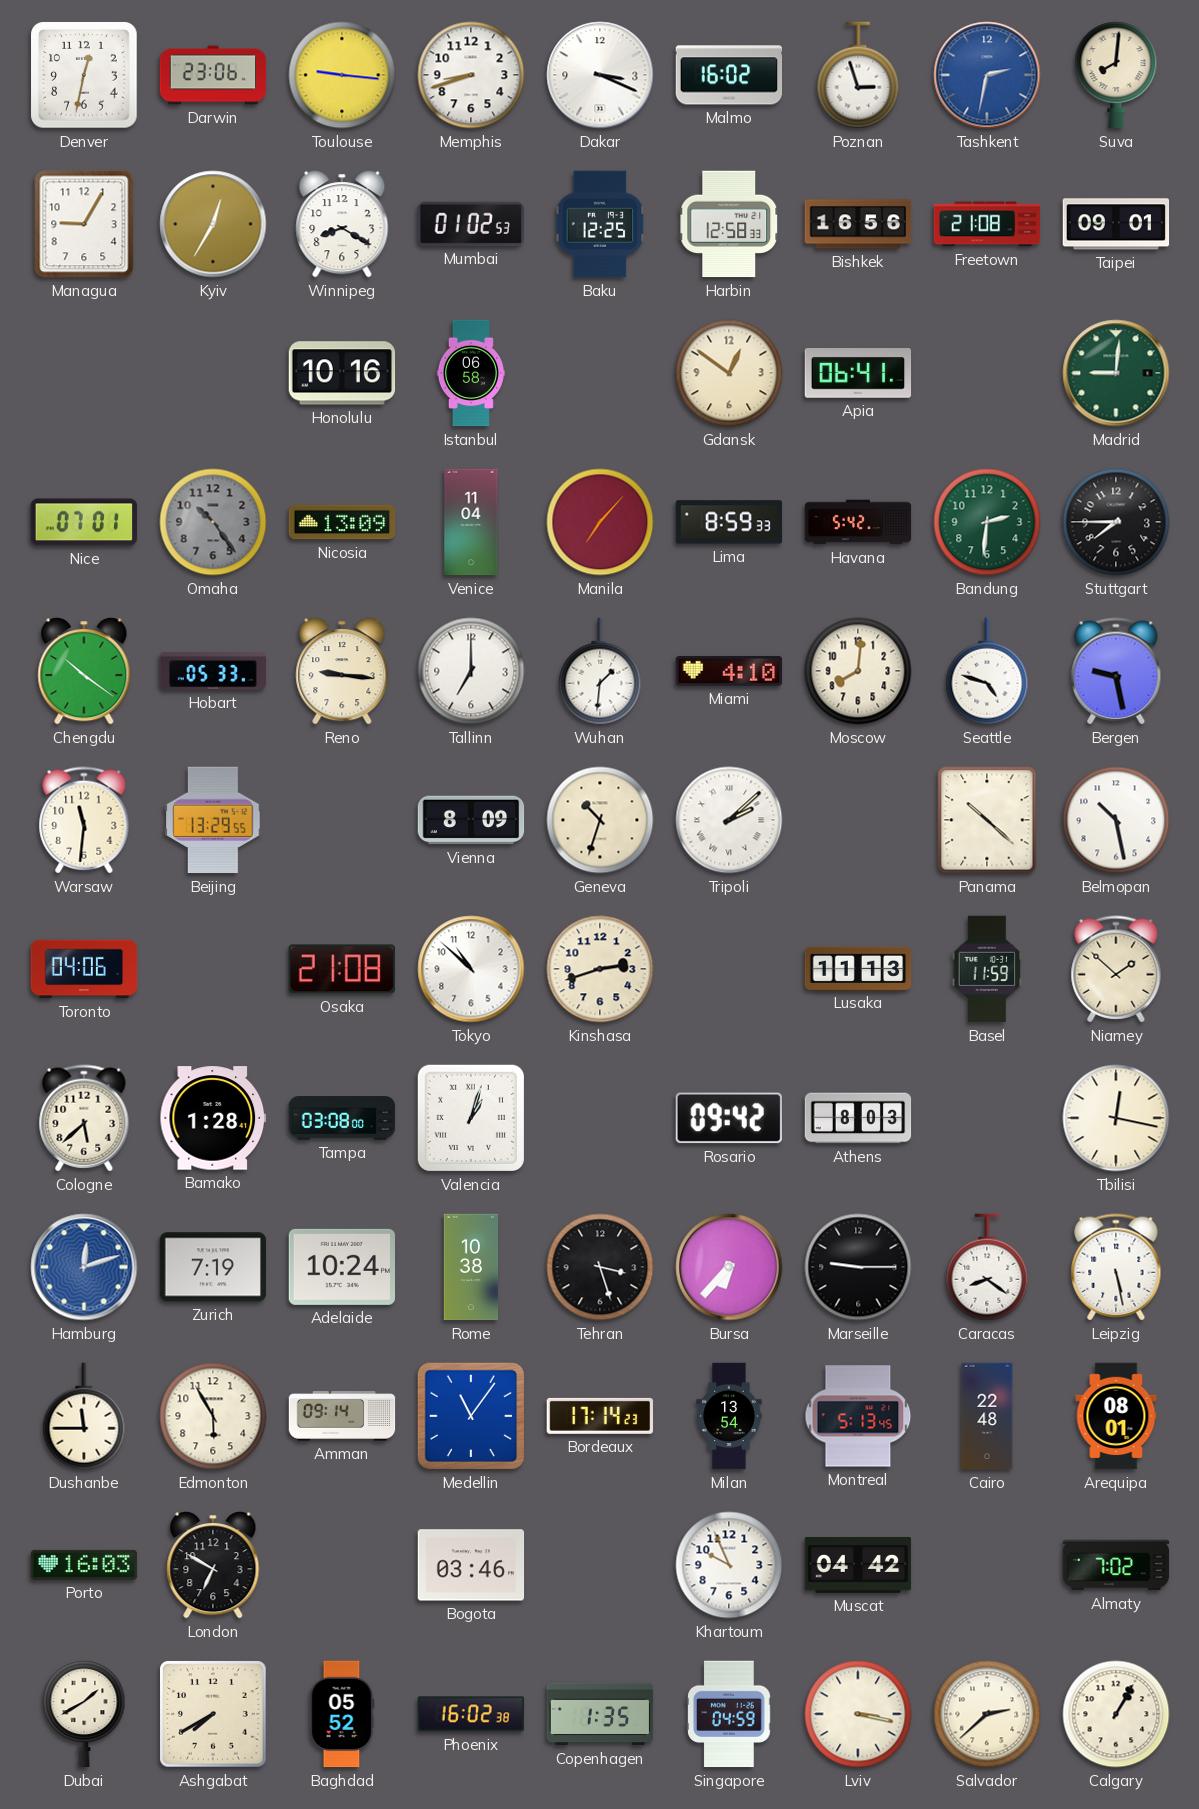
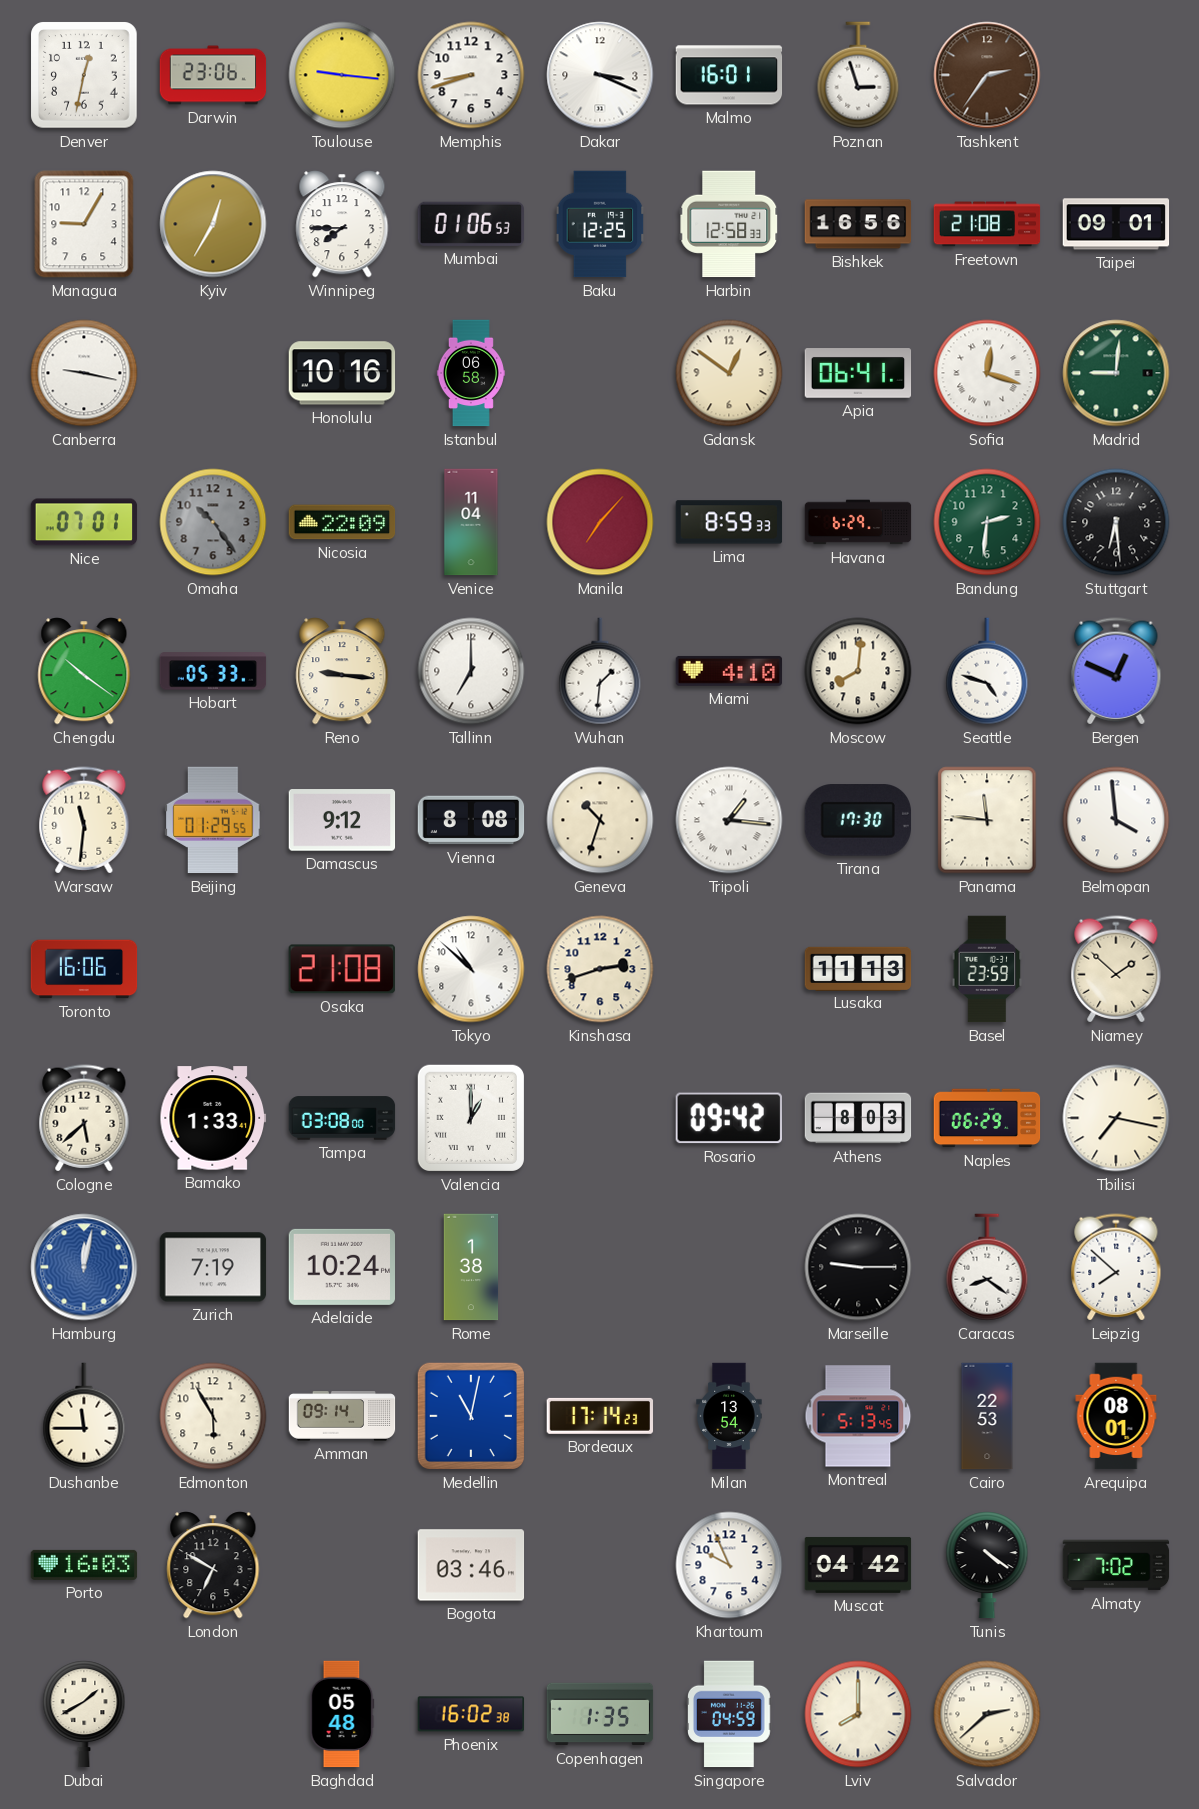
Malmo: 16:02 -> 16:01
Tashkent: 2:32 -> 2:36
Tashkent dial: blue -> brown
Suva: 8:01 -> none
Winnipeg: 8:20 -> 7:45
Mumbai: 01:02 -> 01:06
Canberra: none -> 9:17
Sofia: none -> 12:18
Nicosia: 13:09 -> 22:09
Havana: 5:42 -> 6:29
Stuttgart: 7:45 -> 6:29
Bergen: 9:28 -> 12:49
Beijing: 13:29 -> 01:29
Damascus: none -> 9:12
Vienna: 8:09 -> 8:08
Tripoli: 2:08 -> 1:16
Tirana: none -> 17:30
Panama: 10:22 -> 11:46
Belmopan: 10:28 -> 3:59
Toronto: 04:06 -> 16:06
Basel: 11:59 -> 23:59
Bamako: 1:28 -> 1:33
Valencia: 1:03 -> 1:00
Naples: none -> 06:29
Tbilisi: 12:17 -> 7:17
Hamburg: 12:12 -> 12:02
Rome: 10:38 -> 1:38
Tehran: 3:27 -> none
Bursa: 6:37 -> none
Leipzig: 5:28 -> 7:52
Medellin: 11:06 -> 11:02
Cairo: 22:48 -> 22:53
Tunis: none -> 4:21
Ashgabat: 7:40 -> none
Baghdad: 05:52 -> 05:48
Lviv: 3:17 -> 8:00
Calgary: 1:05 -> none
